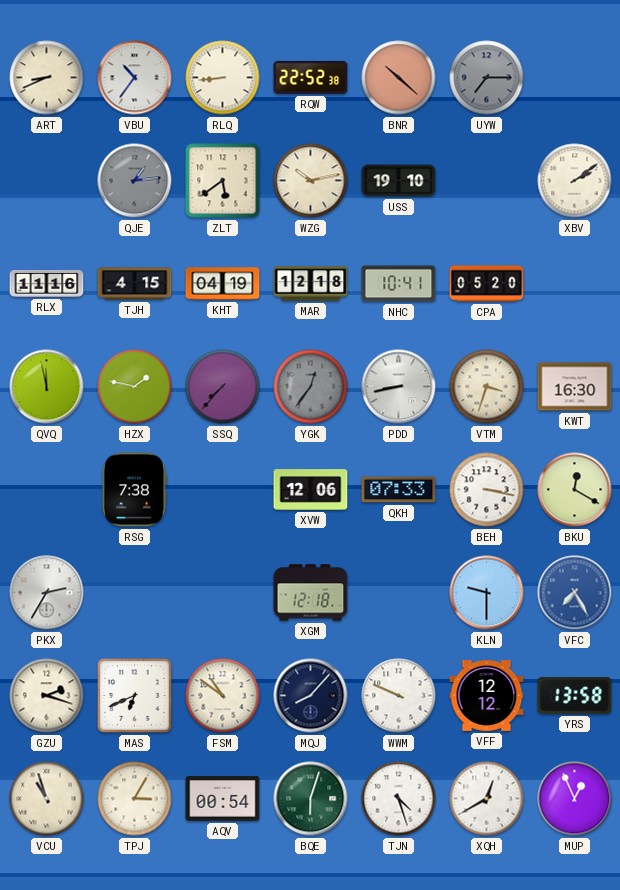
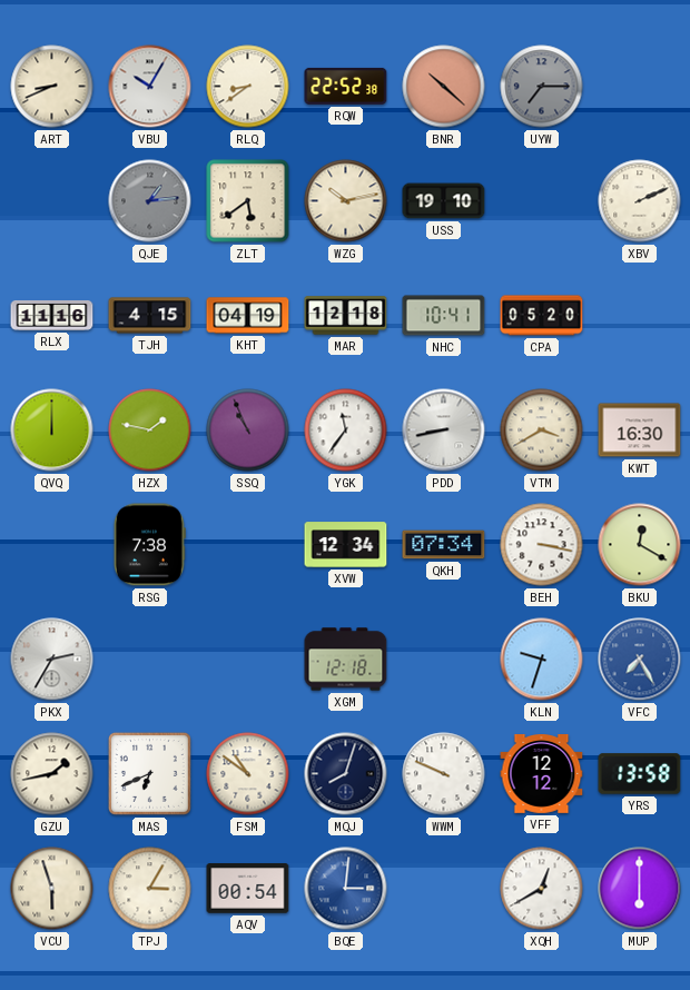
VBU: 10:36 -> 10:05
RLQ: 8:44 -> 8:39
XBV: 2:09 -> 2:11
QVQ: 11:58 -> 12:00
SSQ: 7:37 -> 10:56
YGK: 12:36 -> 11:36
YGK dial: grey -> white
VTM: 3:33 -> 3:40
XVW: 12:06 -> 12:34
QKH: 07:33 -> 07:34
KLN: 9:30 -> 9:33
GZU: 2:18 -> 1:43
MQJ: 8:07 -> 8:03
VCU: 10:57 -> 5:57
BQE: 6:03 -> 3:01
BQE dial: green -> blue
TJN: 4:27 -> none
MUP: 12:56 -> 6:00
